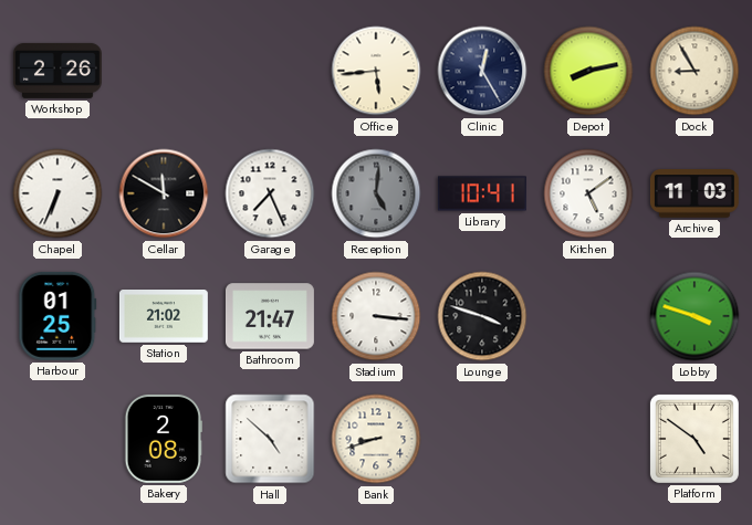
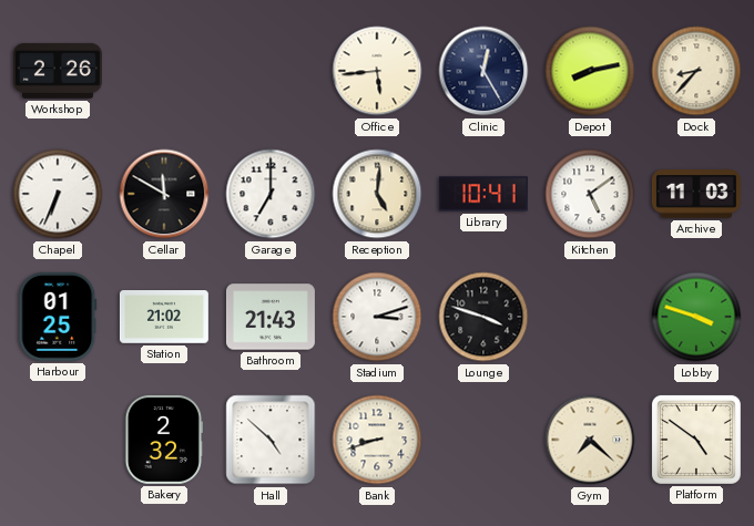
Dock: 8:55 -> 8:37
Garage: 7:26 -> 7:00
Reception dial: grey -> cream
Bathroom: 21:47 -> 21:43
Stadium: 3:16 -> 3:12
Bakery: 2:08 -> 2:32
Gym: none -> 7:22
